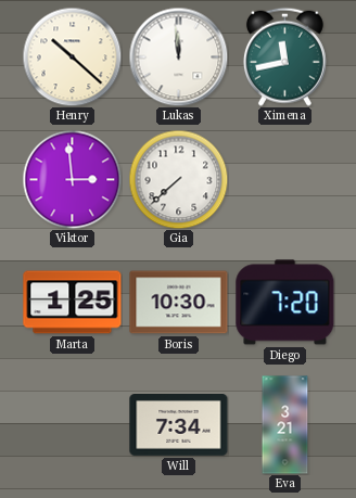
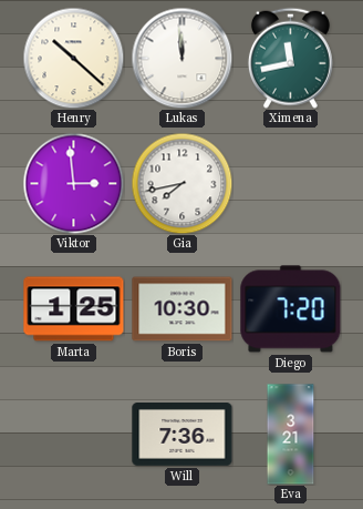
Gia: 7:38 -> 7:43
Will: 7:34 -> 7:36
